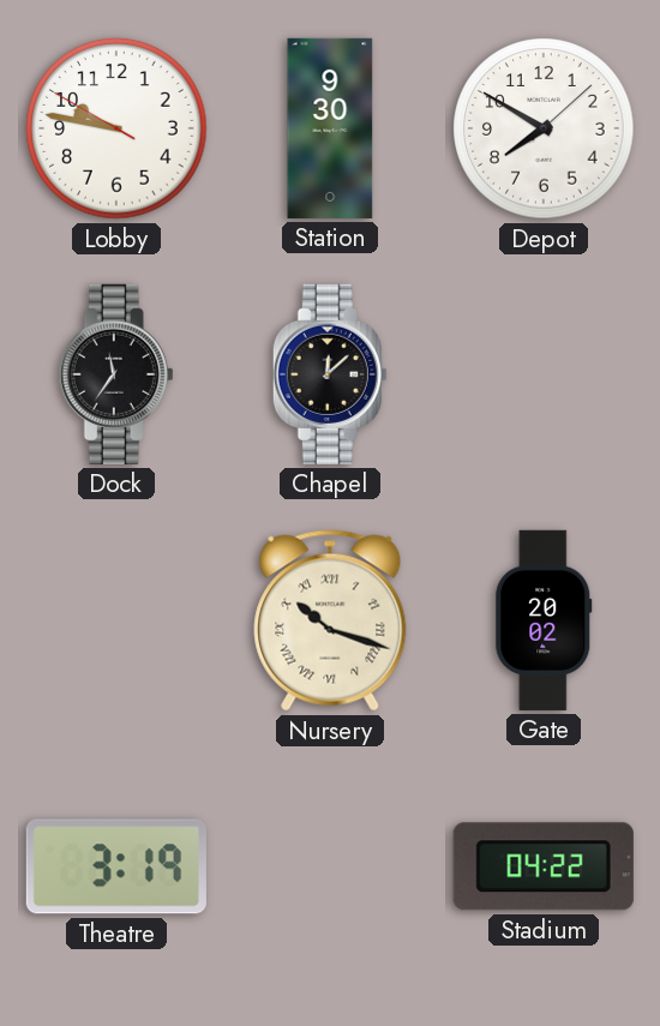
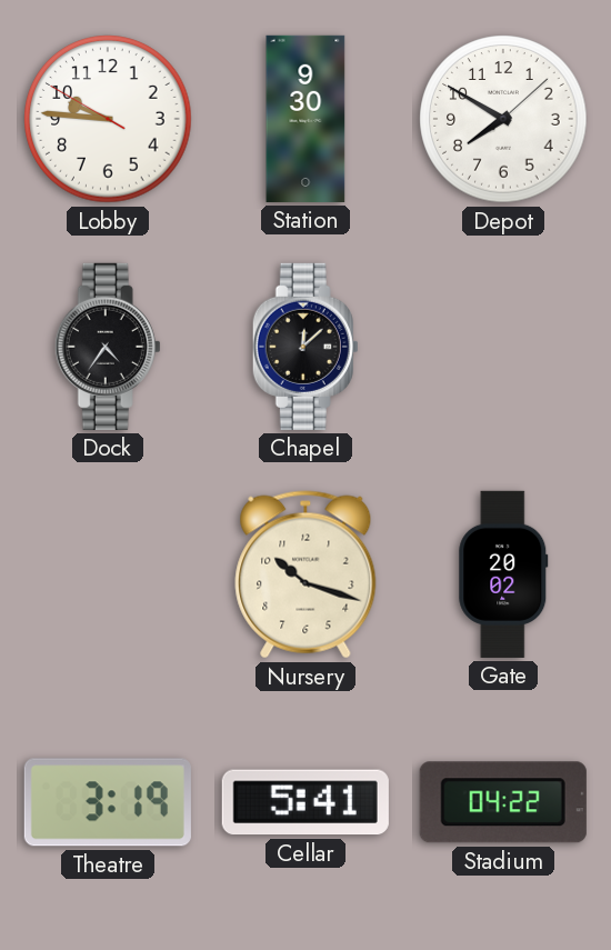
Lobby: 9:46 -> 9:45
Dock: 11:36 -> 4:36
Nursery numerals: Roman -> Arabic
Cellar: none -> 5:41
